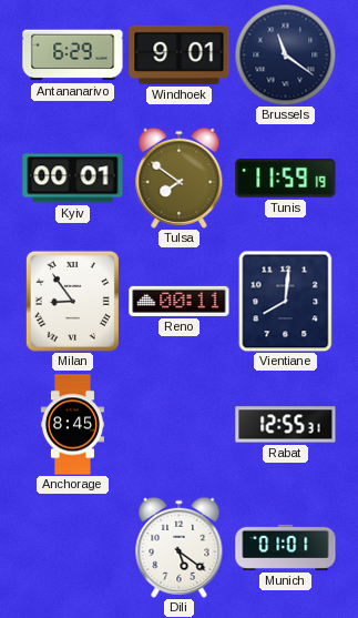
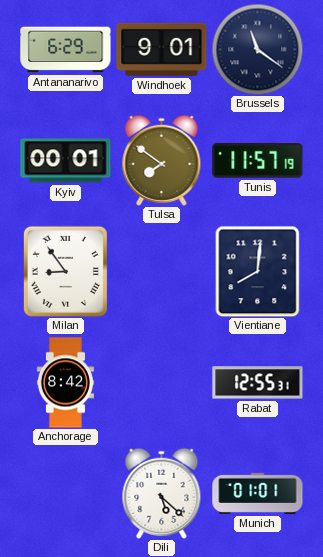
Tunis: 11:59 -> 11:57
Reno: 00:11 -> none
Anchorage: 8:45 -> 8:42
Dili: 5:21 -> 5:22
